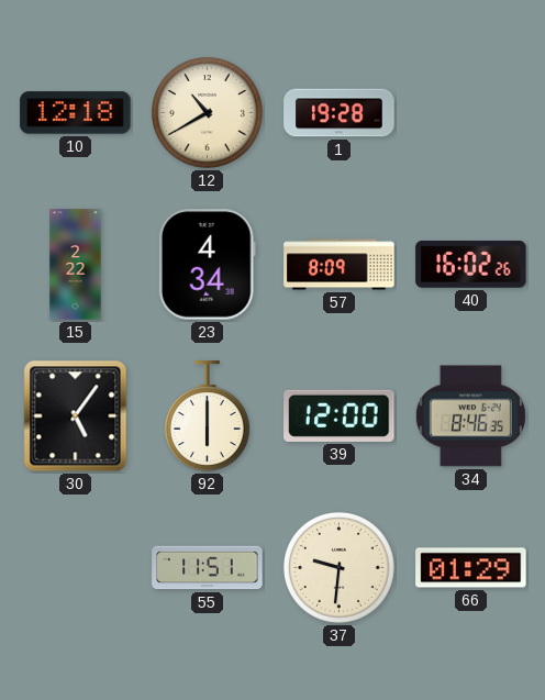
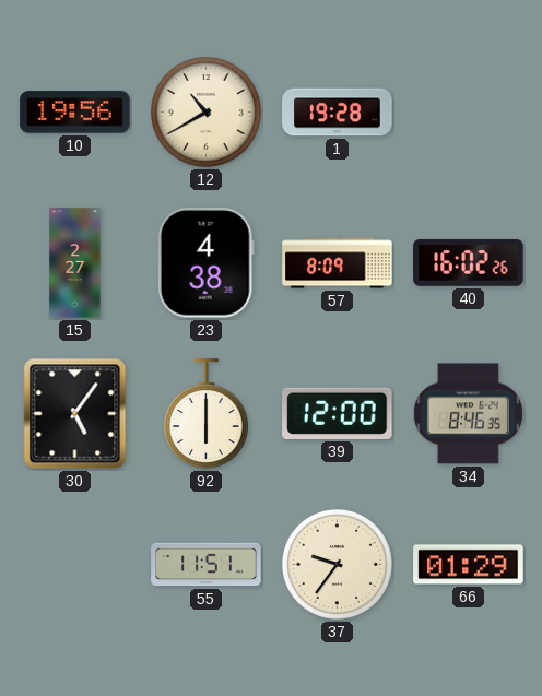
10: 12:18 -> 19:56
15: 2:22 -> 2:27
23: 4:34 -> 4:38
37: 9:31 -> 9:36
